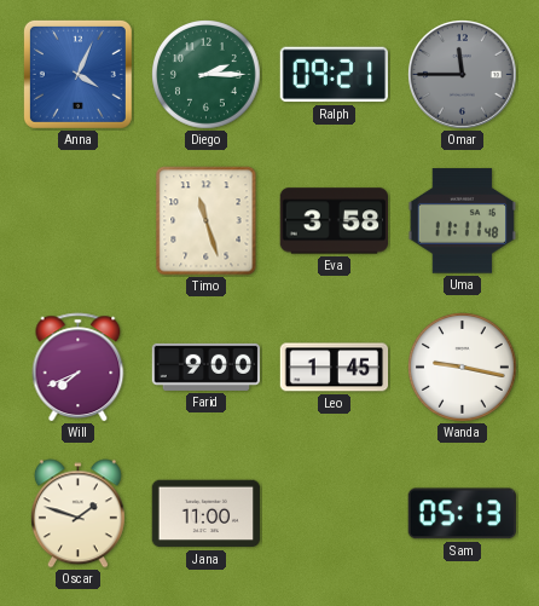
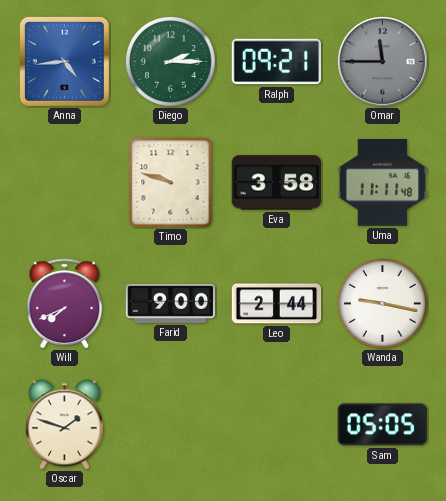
Anna: 4:04 -> 4:44
Timo: 11:27 -> 9:48
Leo: 1:45 -> 2:44
Jana: 11:00 -> none
Sam: 05:13 -> 05:05
